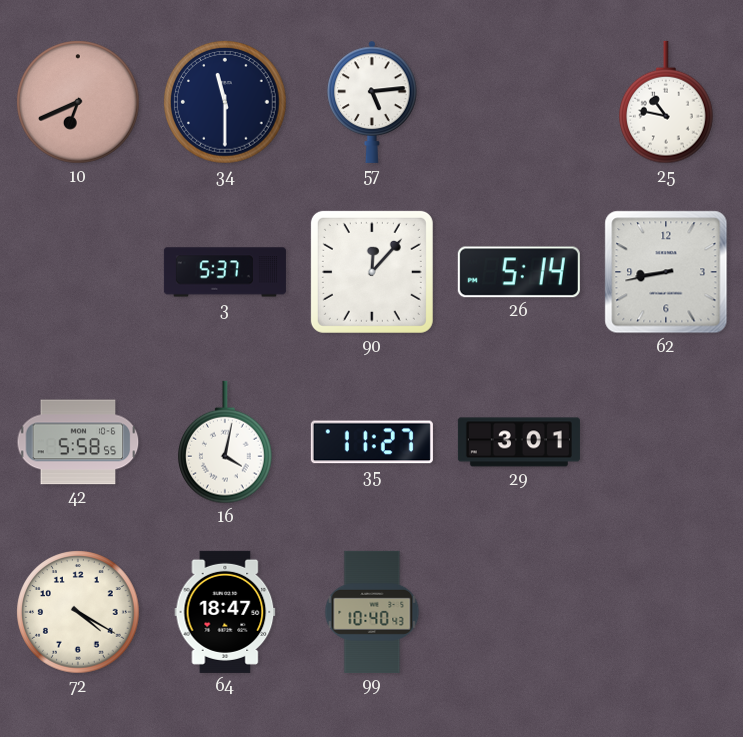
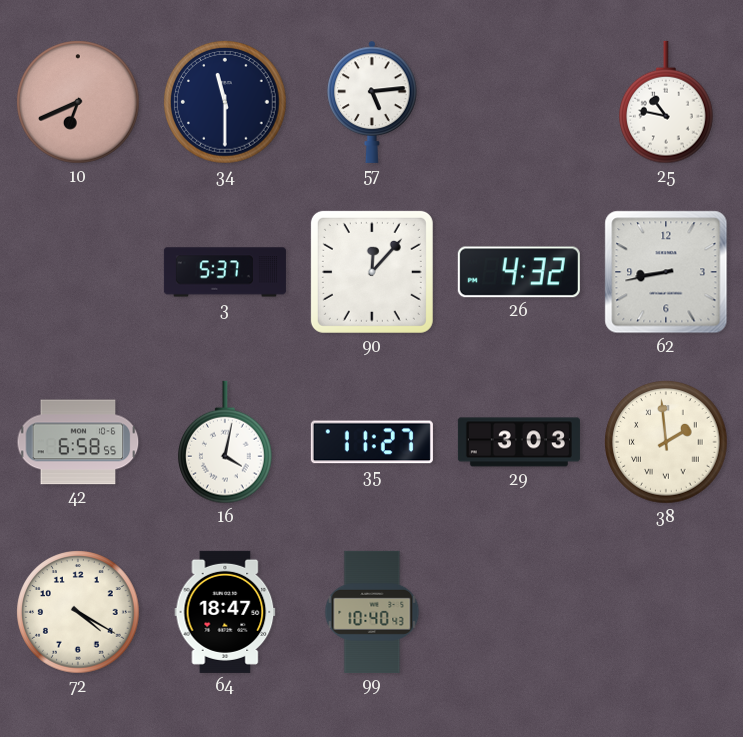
26: 5:14 -> 4:32
42: 5:58 -> 6:58
29: 3:01 -> 3:03
38: none -> 1:59
